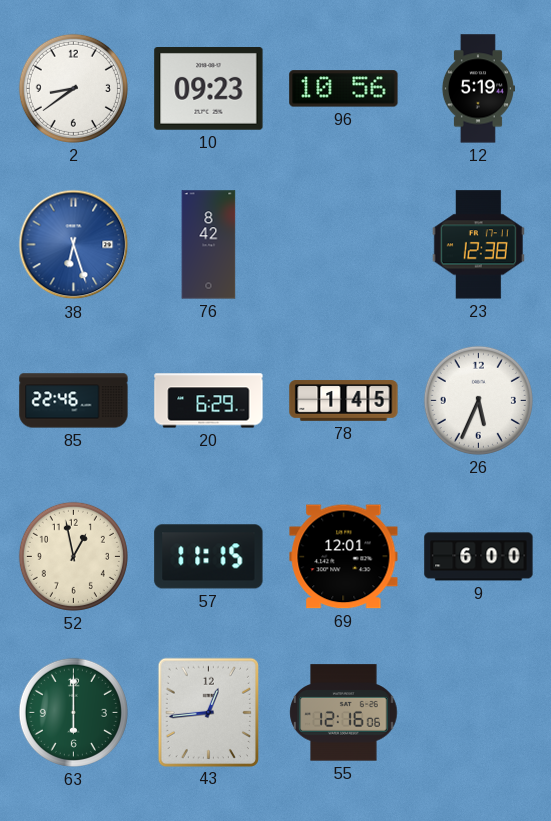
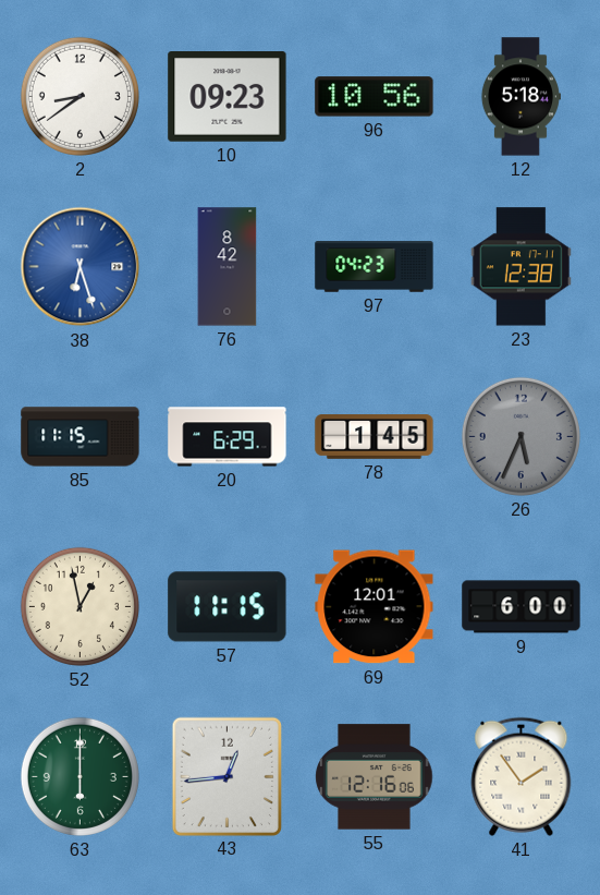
12: 5:19 -> 5:18
97: none -> 04:23
85: 22:46 -> 11:15
26 dial: white -> grey
41: none -> 1:54
